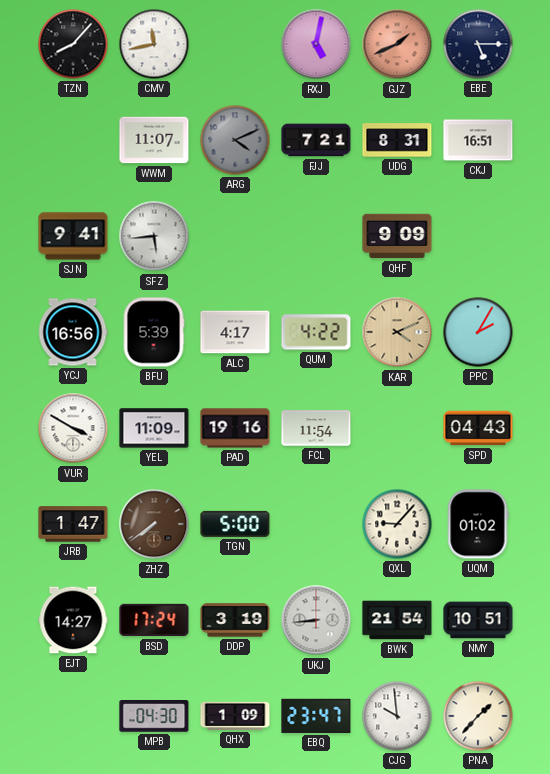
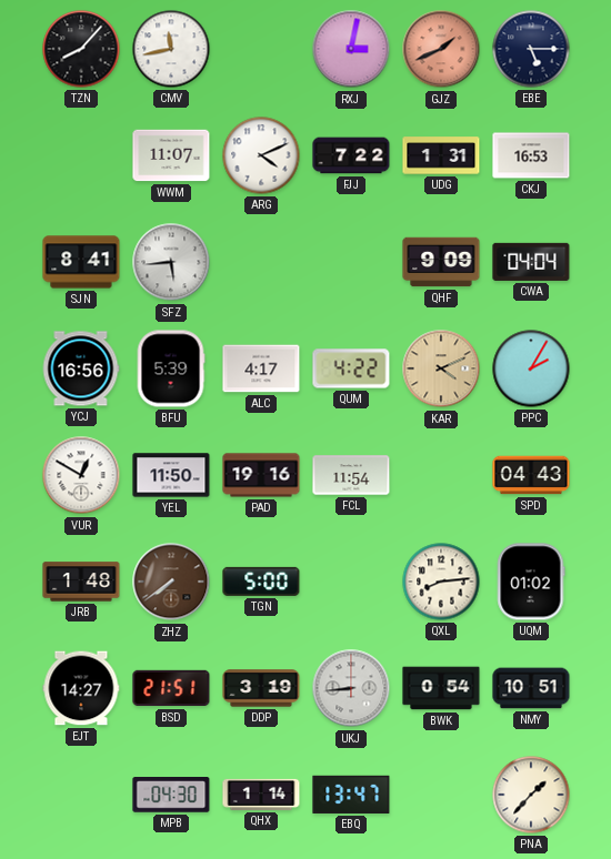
RXJ: 5:02 -> 3:02
ARG dial: grey -> white
FJJ: 7:21 -> 7:22
UDG: 8:31 -> 1:31
CKJ: 16:51 -> 16:53
SJN: 9:41 -> 8:41
CWA: none -> 04:04
VUR: 3:50 -> 12:50
YEL: 11:09 -> 11:50
JRB: 1:47 -> 1:48
QXL: 9:07 -> 8:14
BSD: 17:24 -> 21:51
BWK: 21:54 -> 0:54
QHX: 1:09 -> 1:14
EBQ: 23:47 -> 13:47
CJG: 9:59 -> none
